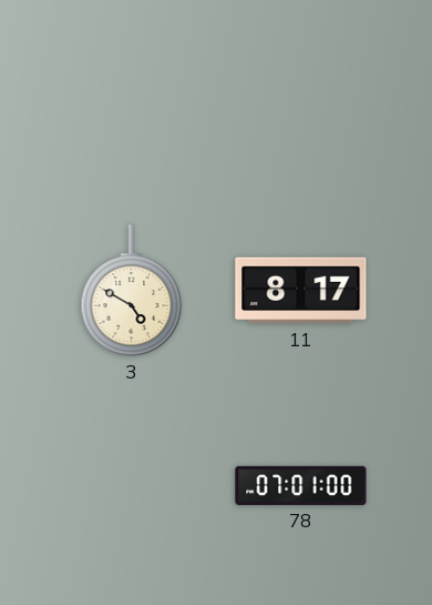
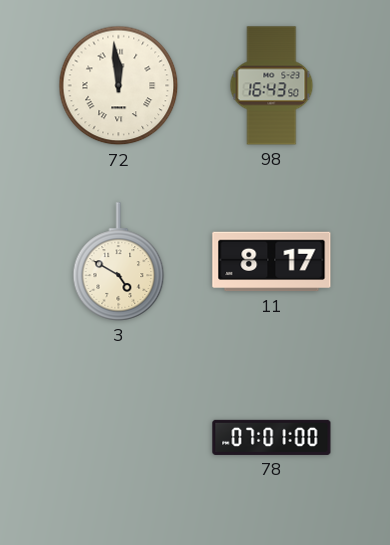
72: none -> 11:59
98: none -> 16:43
